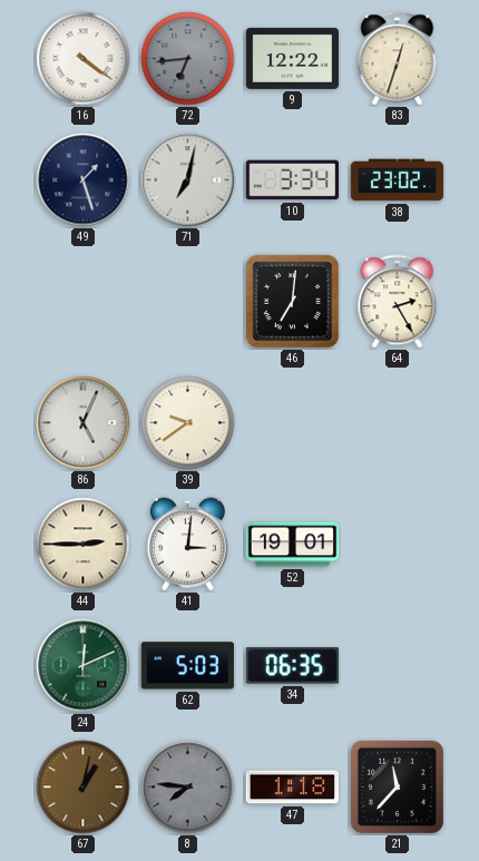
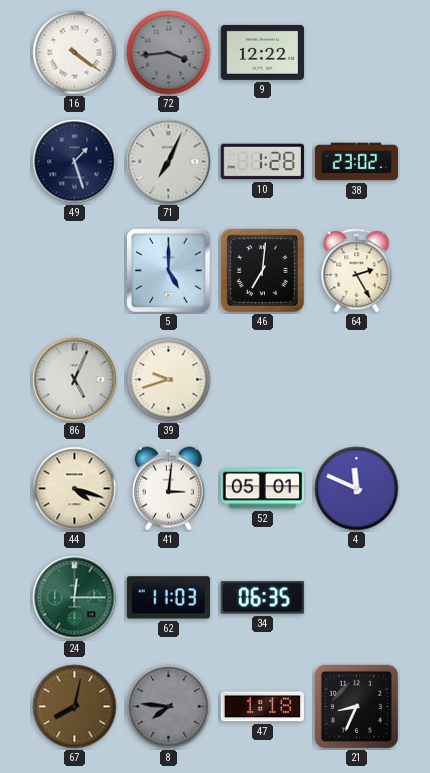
72: 6:44 -> 3:44
83: 12:33 -> none
71: 7:02 -> 7:04
10: 3:34 -> 1:28
5: none -> 5:00
39: 9:39 -> 9:42
44: 2:45 -> 4:18
52: 19:01 -> 05:01
4: none -> 11:49
24: 12:11 -> 12:15
62: 5:03 -> 11:03
67: 1:02 -> 8:02
21: 11:37 -> 8:34
